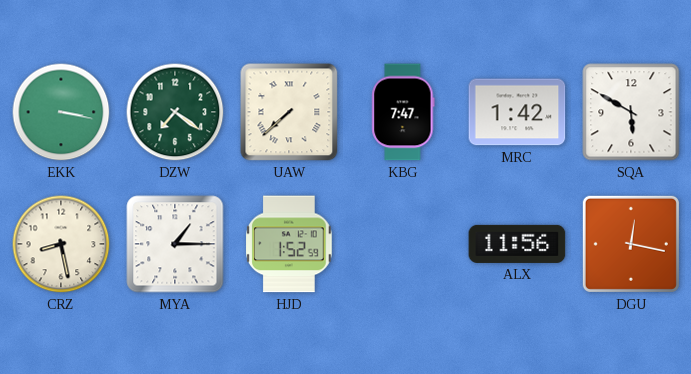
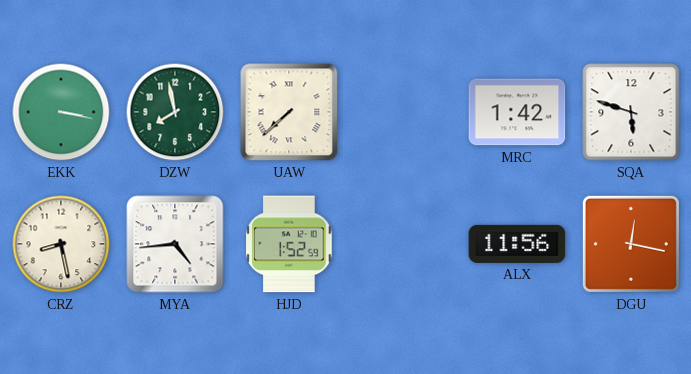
DZW: 7:21 -> 7:58
KBG: 7:47 -> none
SQA: 5:50 -> 5:48
MYA: 1:15 -> 4:44
